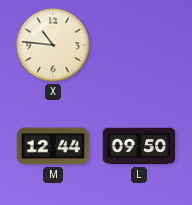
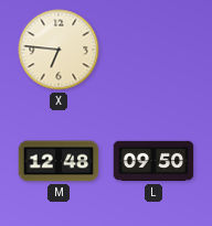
X: 10:46 -> 6:46
M: 12:44 -> 12:48
